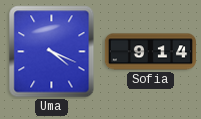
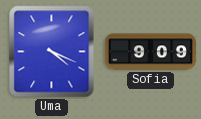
Sofia: 9:14 -> 9:09
